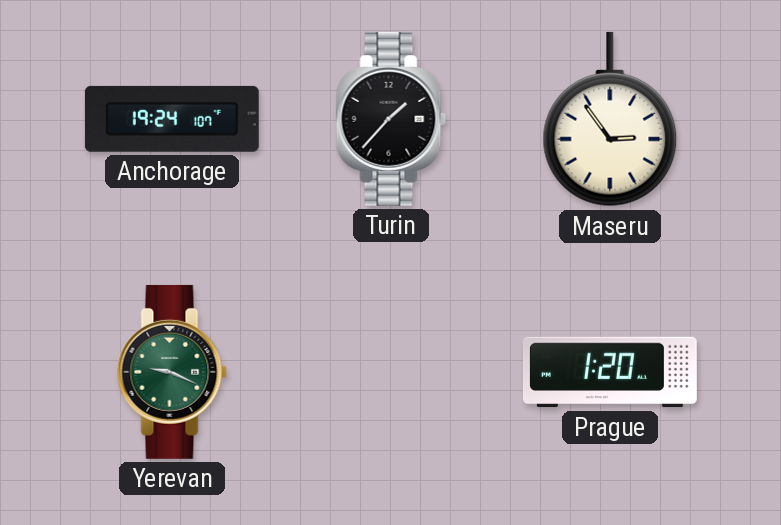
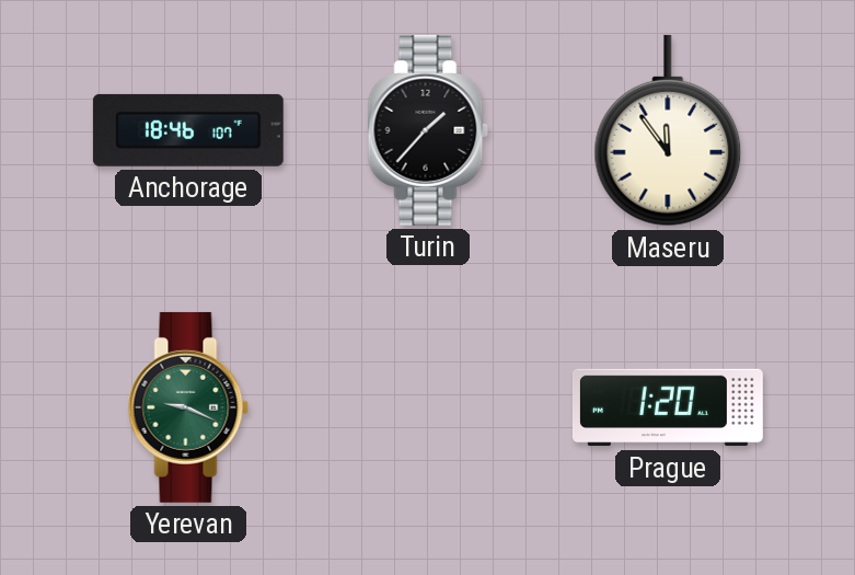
Anchorage: 19:24 -> 18:46
Maseru: 2:54 -> 11:54
